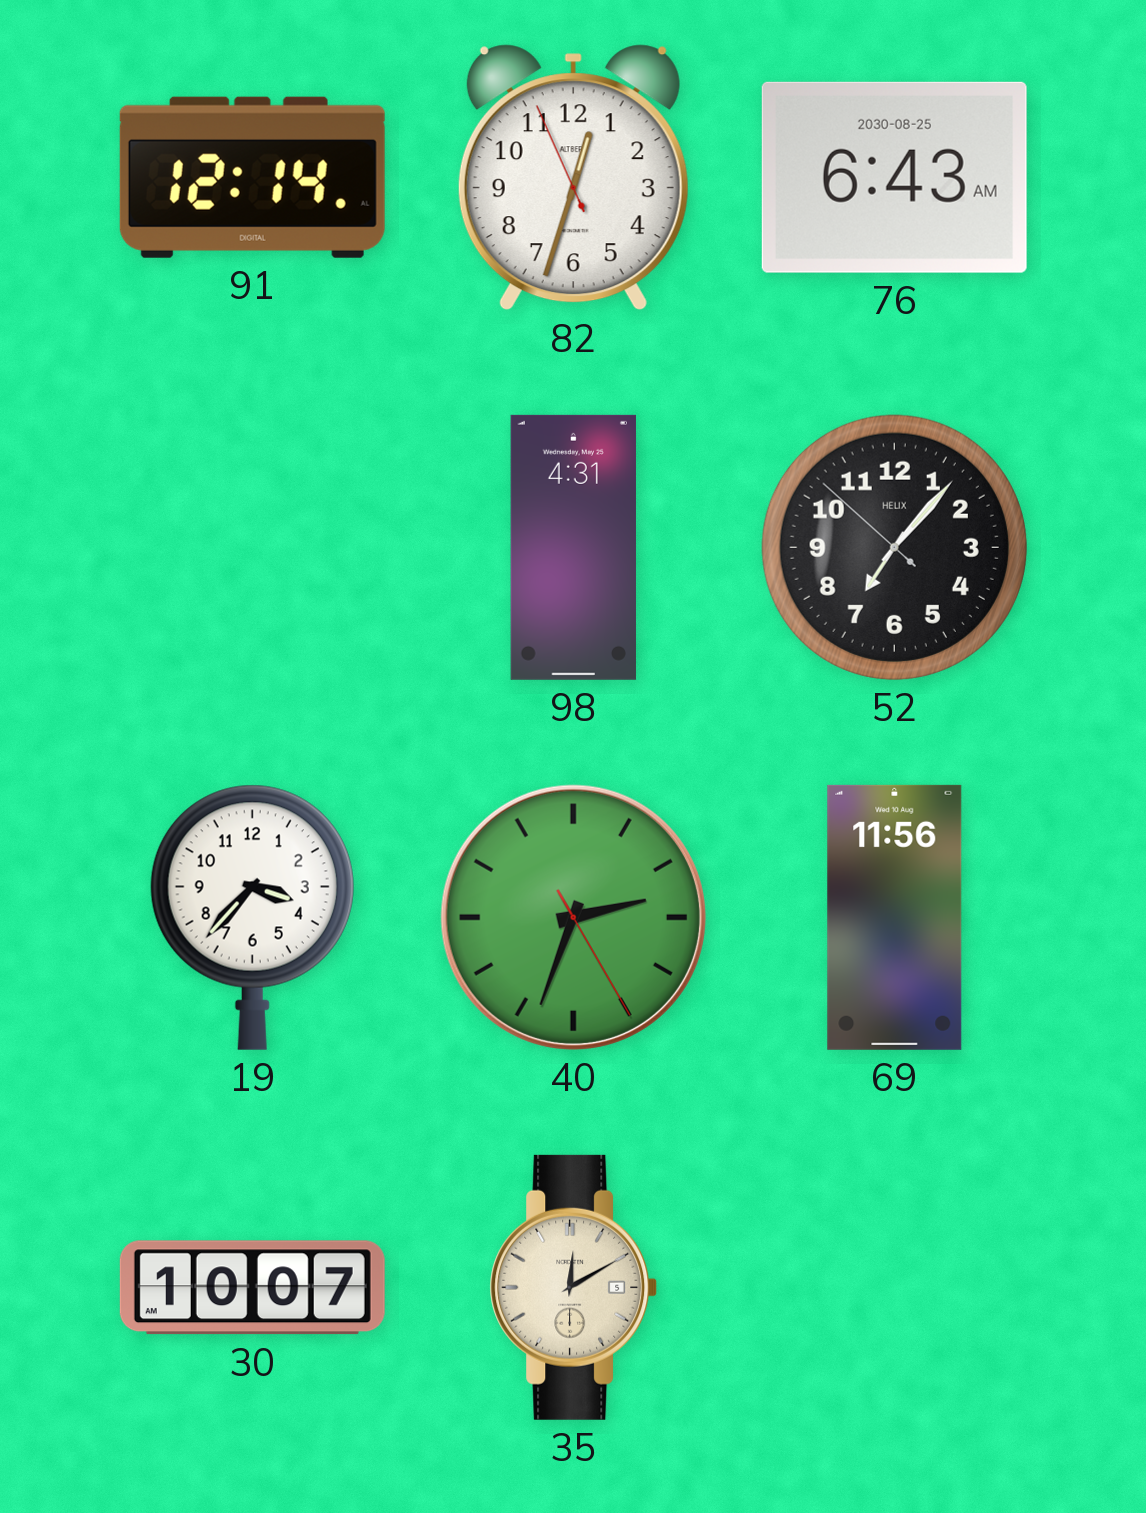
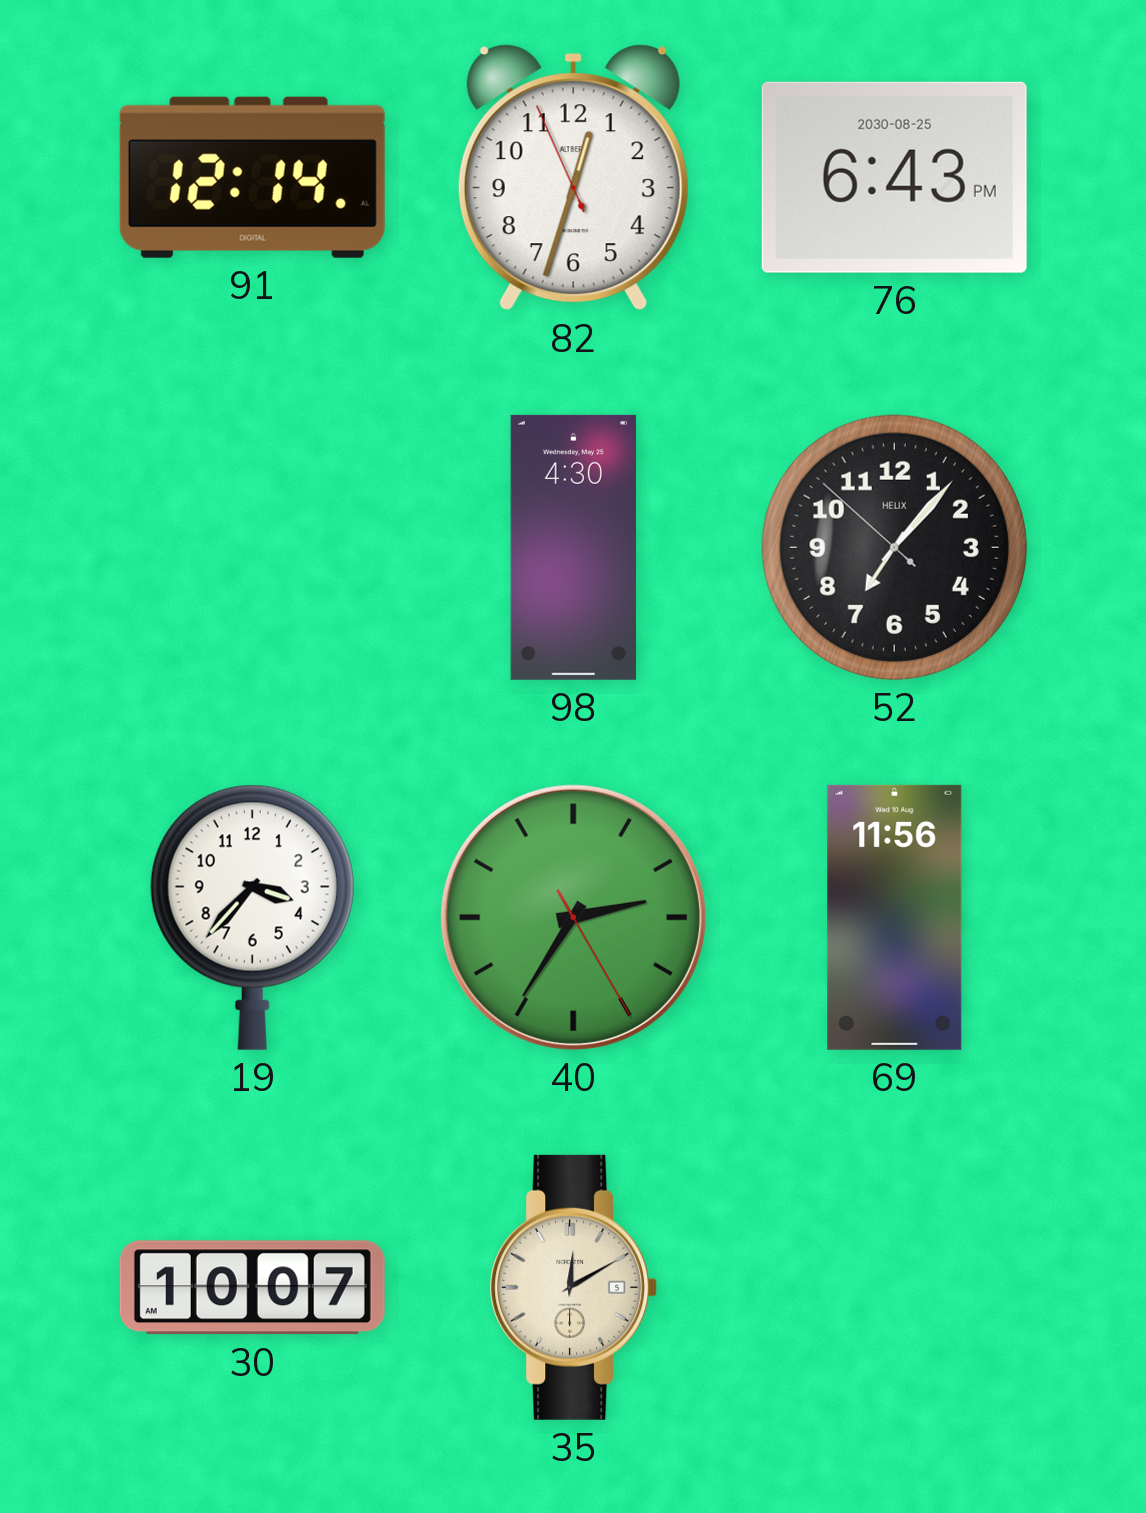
76: 6:43 AM -> 6:43 PM
98: 4:31 -> 4:30
40: 2:33 -> 2:35
